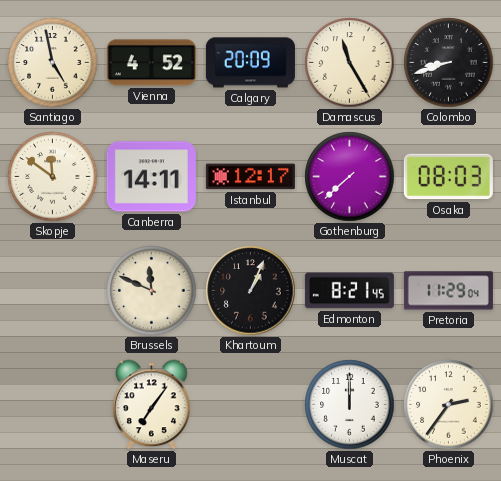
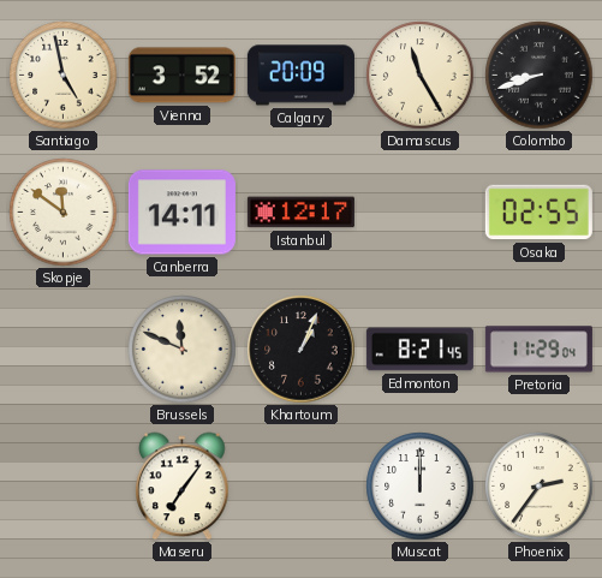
Vienna: 4:52 -> 3:52
Gothenburg: 7:38 -> none
Osaka: 08:03 -> 02:55
